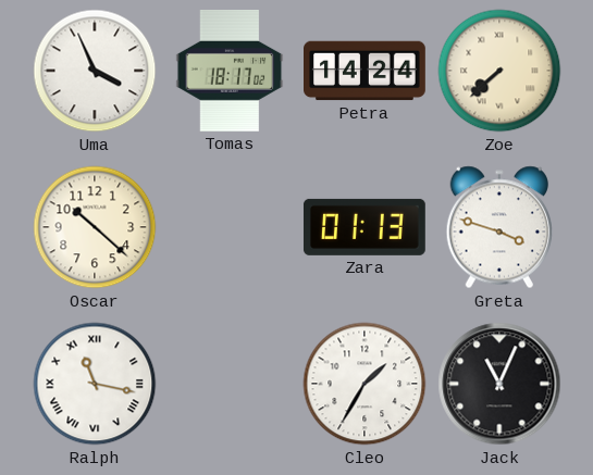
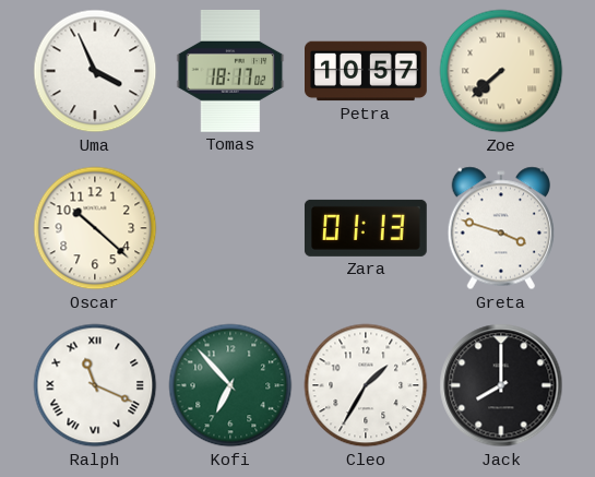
Petra: 14:24 -> 10:57
Ralph: 11:17 -> 11:19
Kofi: none -> 6:53
Jack: 11:04 -> 8:00
